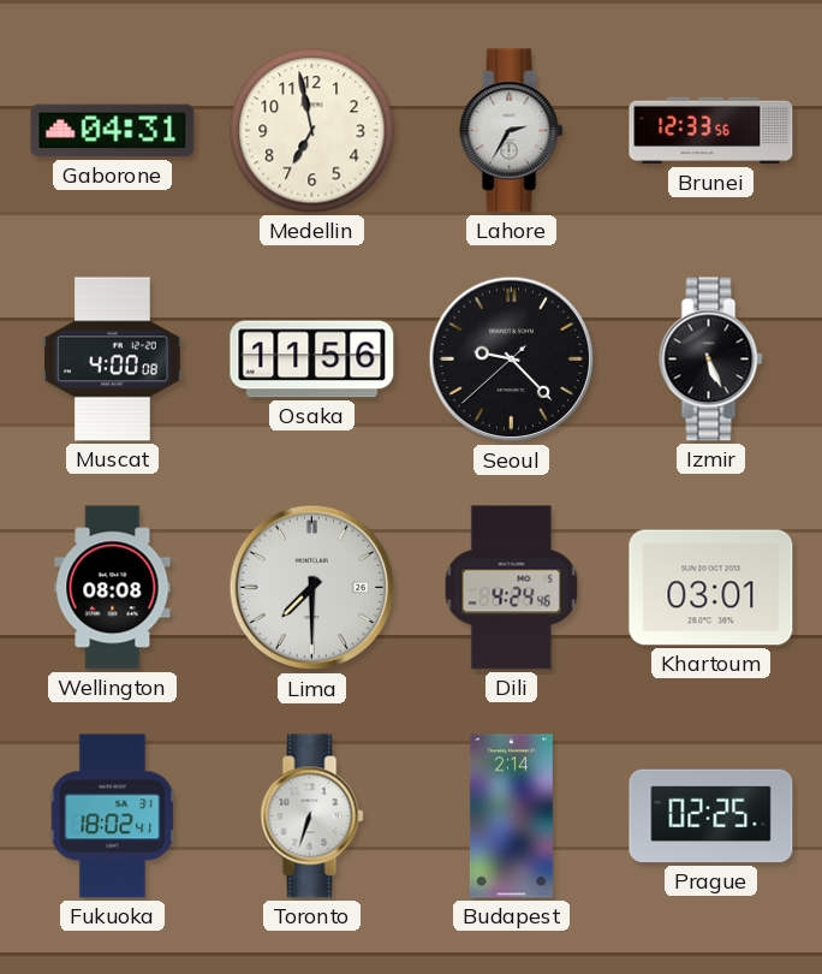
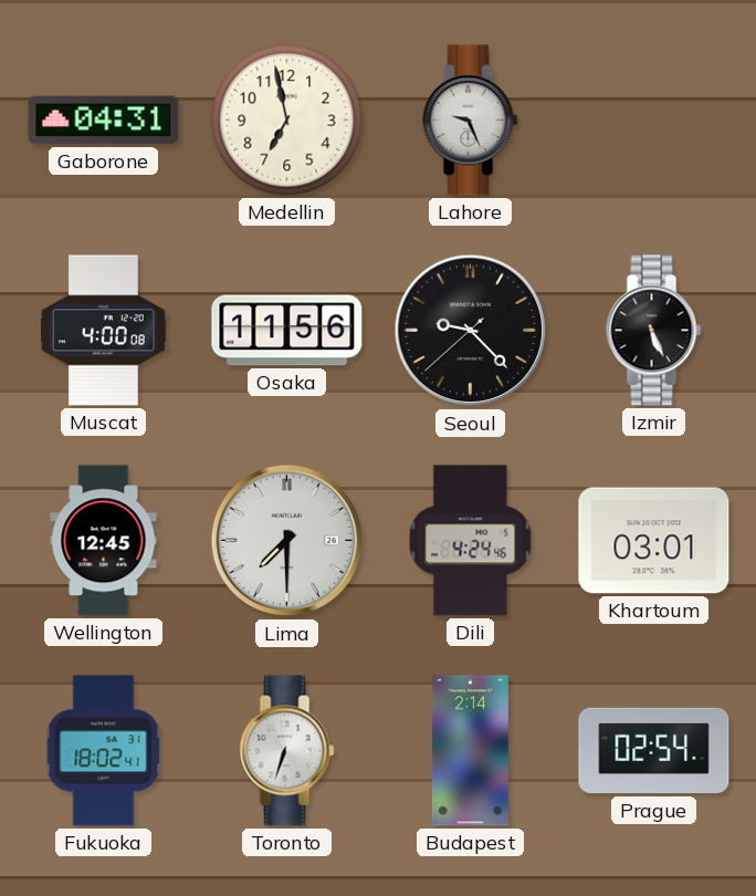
Lahore: 2:35 -> 9:26
Brunei: 12:33 -> none
Wellington: 08:08 -> 12:45
Prague: 02:25 -> 02:54
